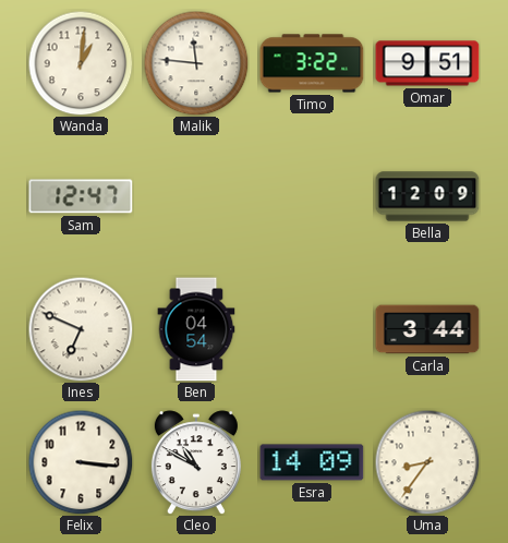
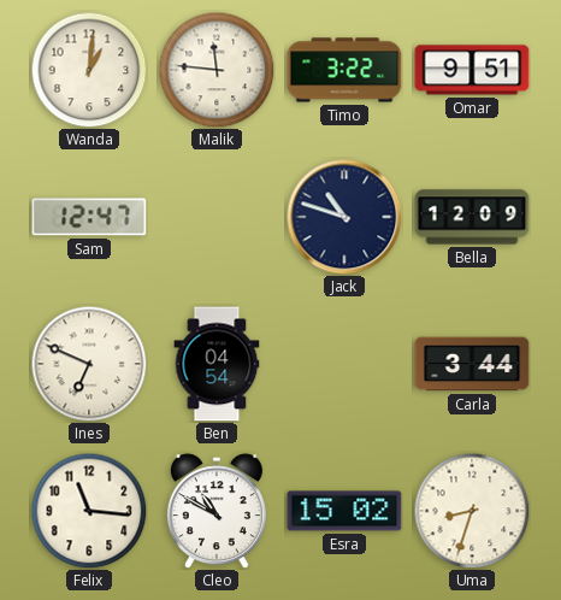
Jack: none -> 10:48
Felix: 3:16 -> 11:16
Esra: 14:09 -> 15:02
Uma: 8:36 -> 8:33
